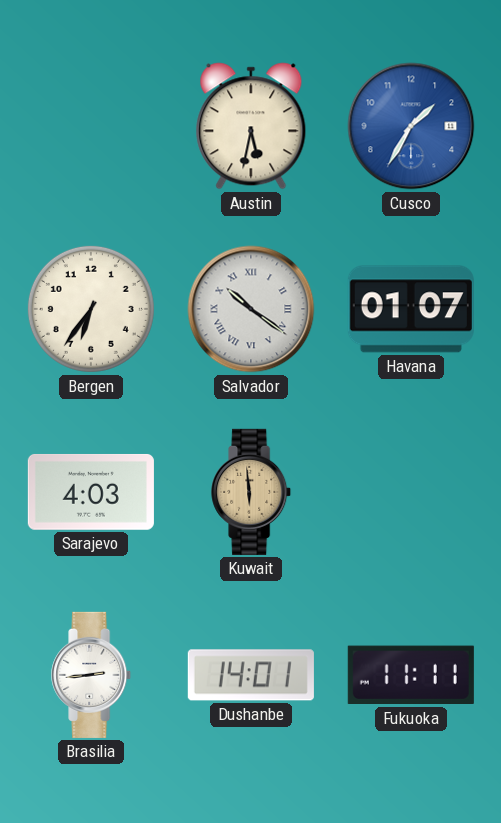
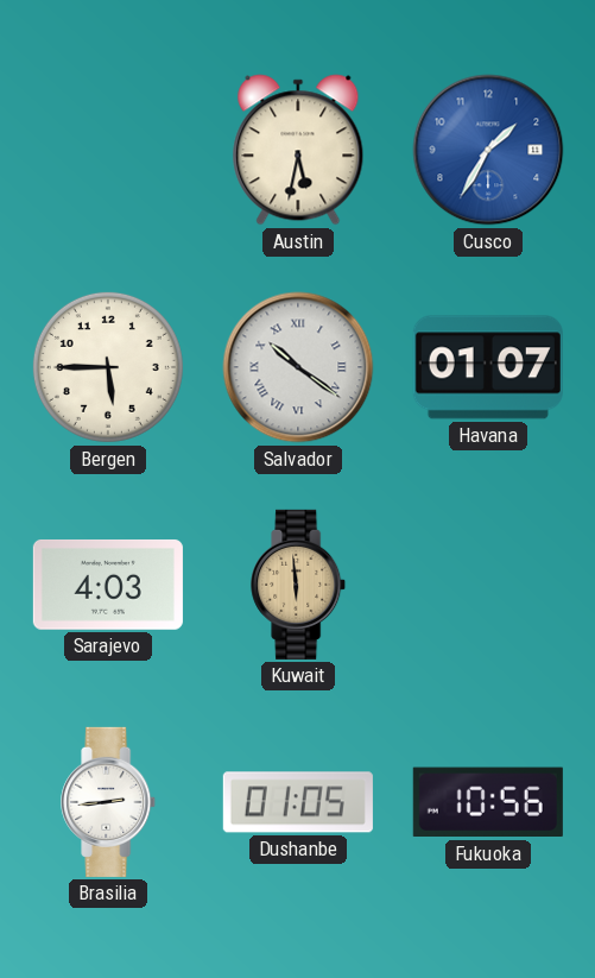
Bergen: 6:36 -> 5:45
Dushanbe: 14:01 -> 01:05
Fukuoka: 11:11 -> 10:56
